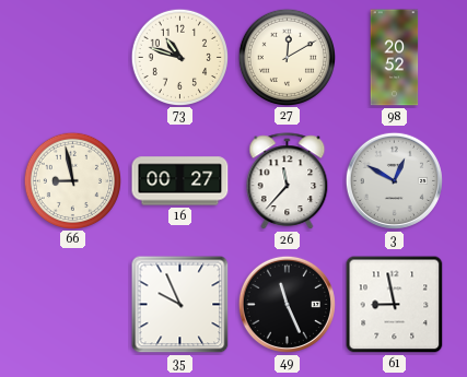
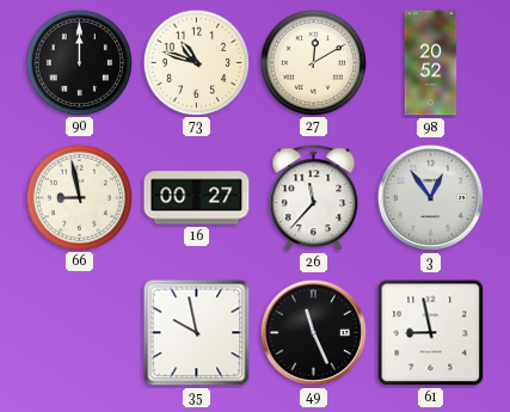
90: none -> 12:00
3: 12:50 -> 12:54
35: 9:56 -> 9:58
